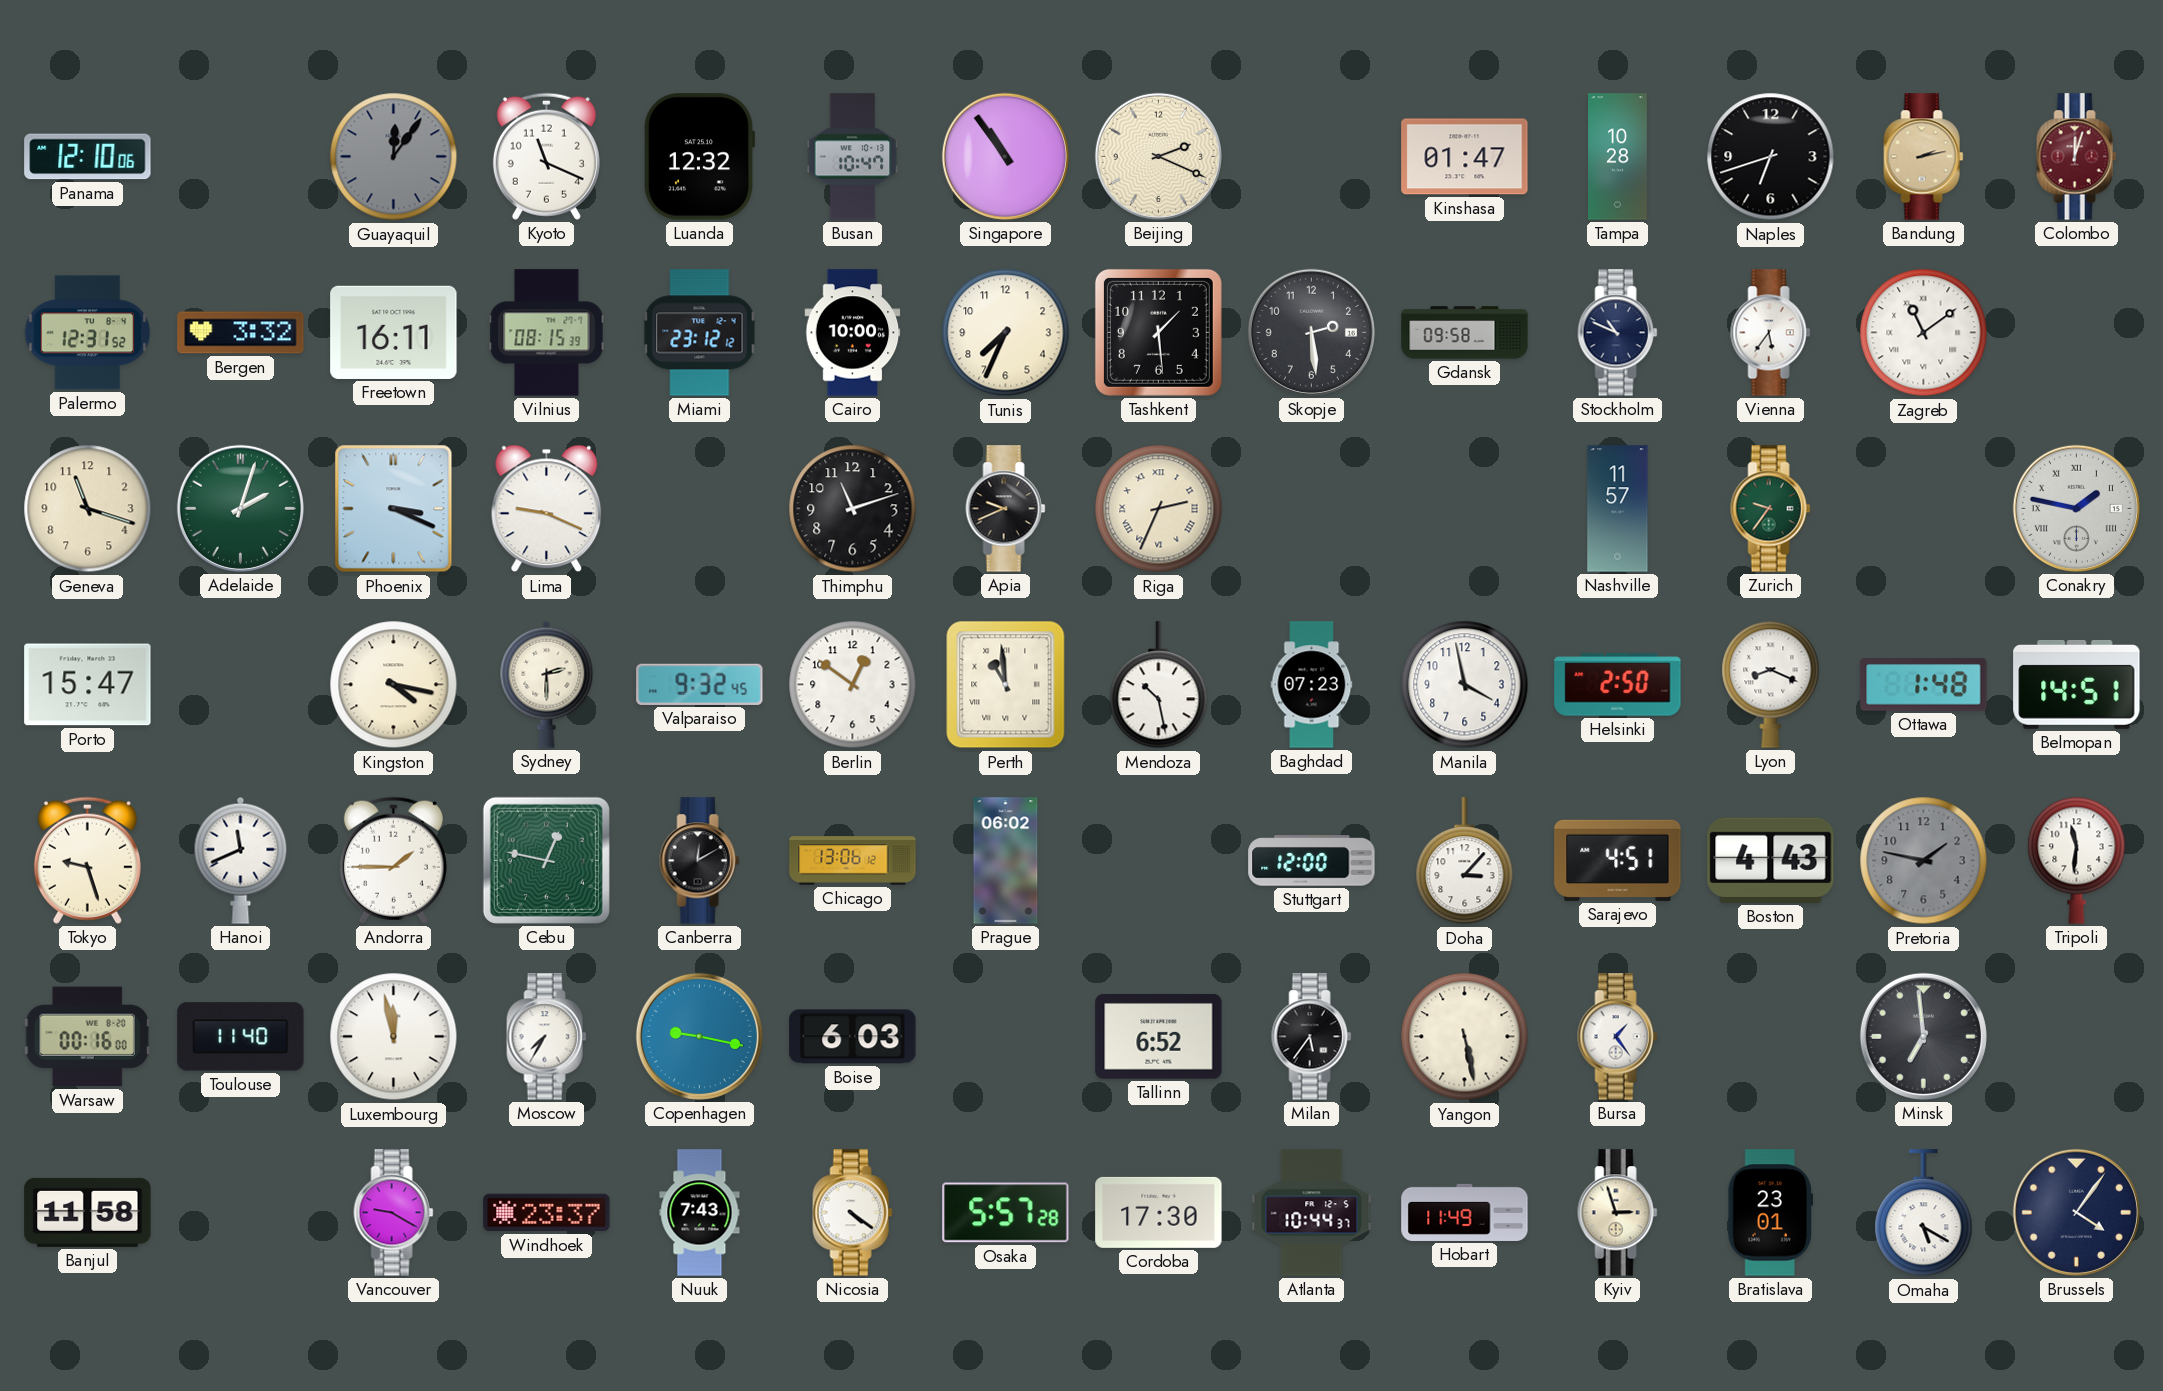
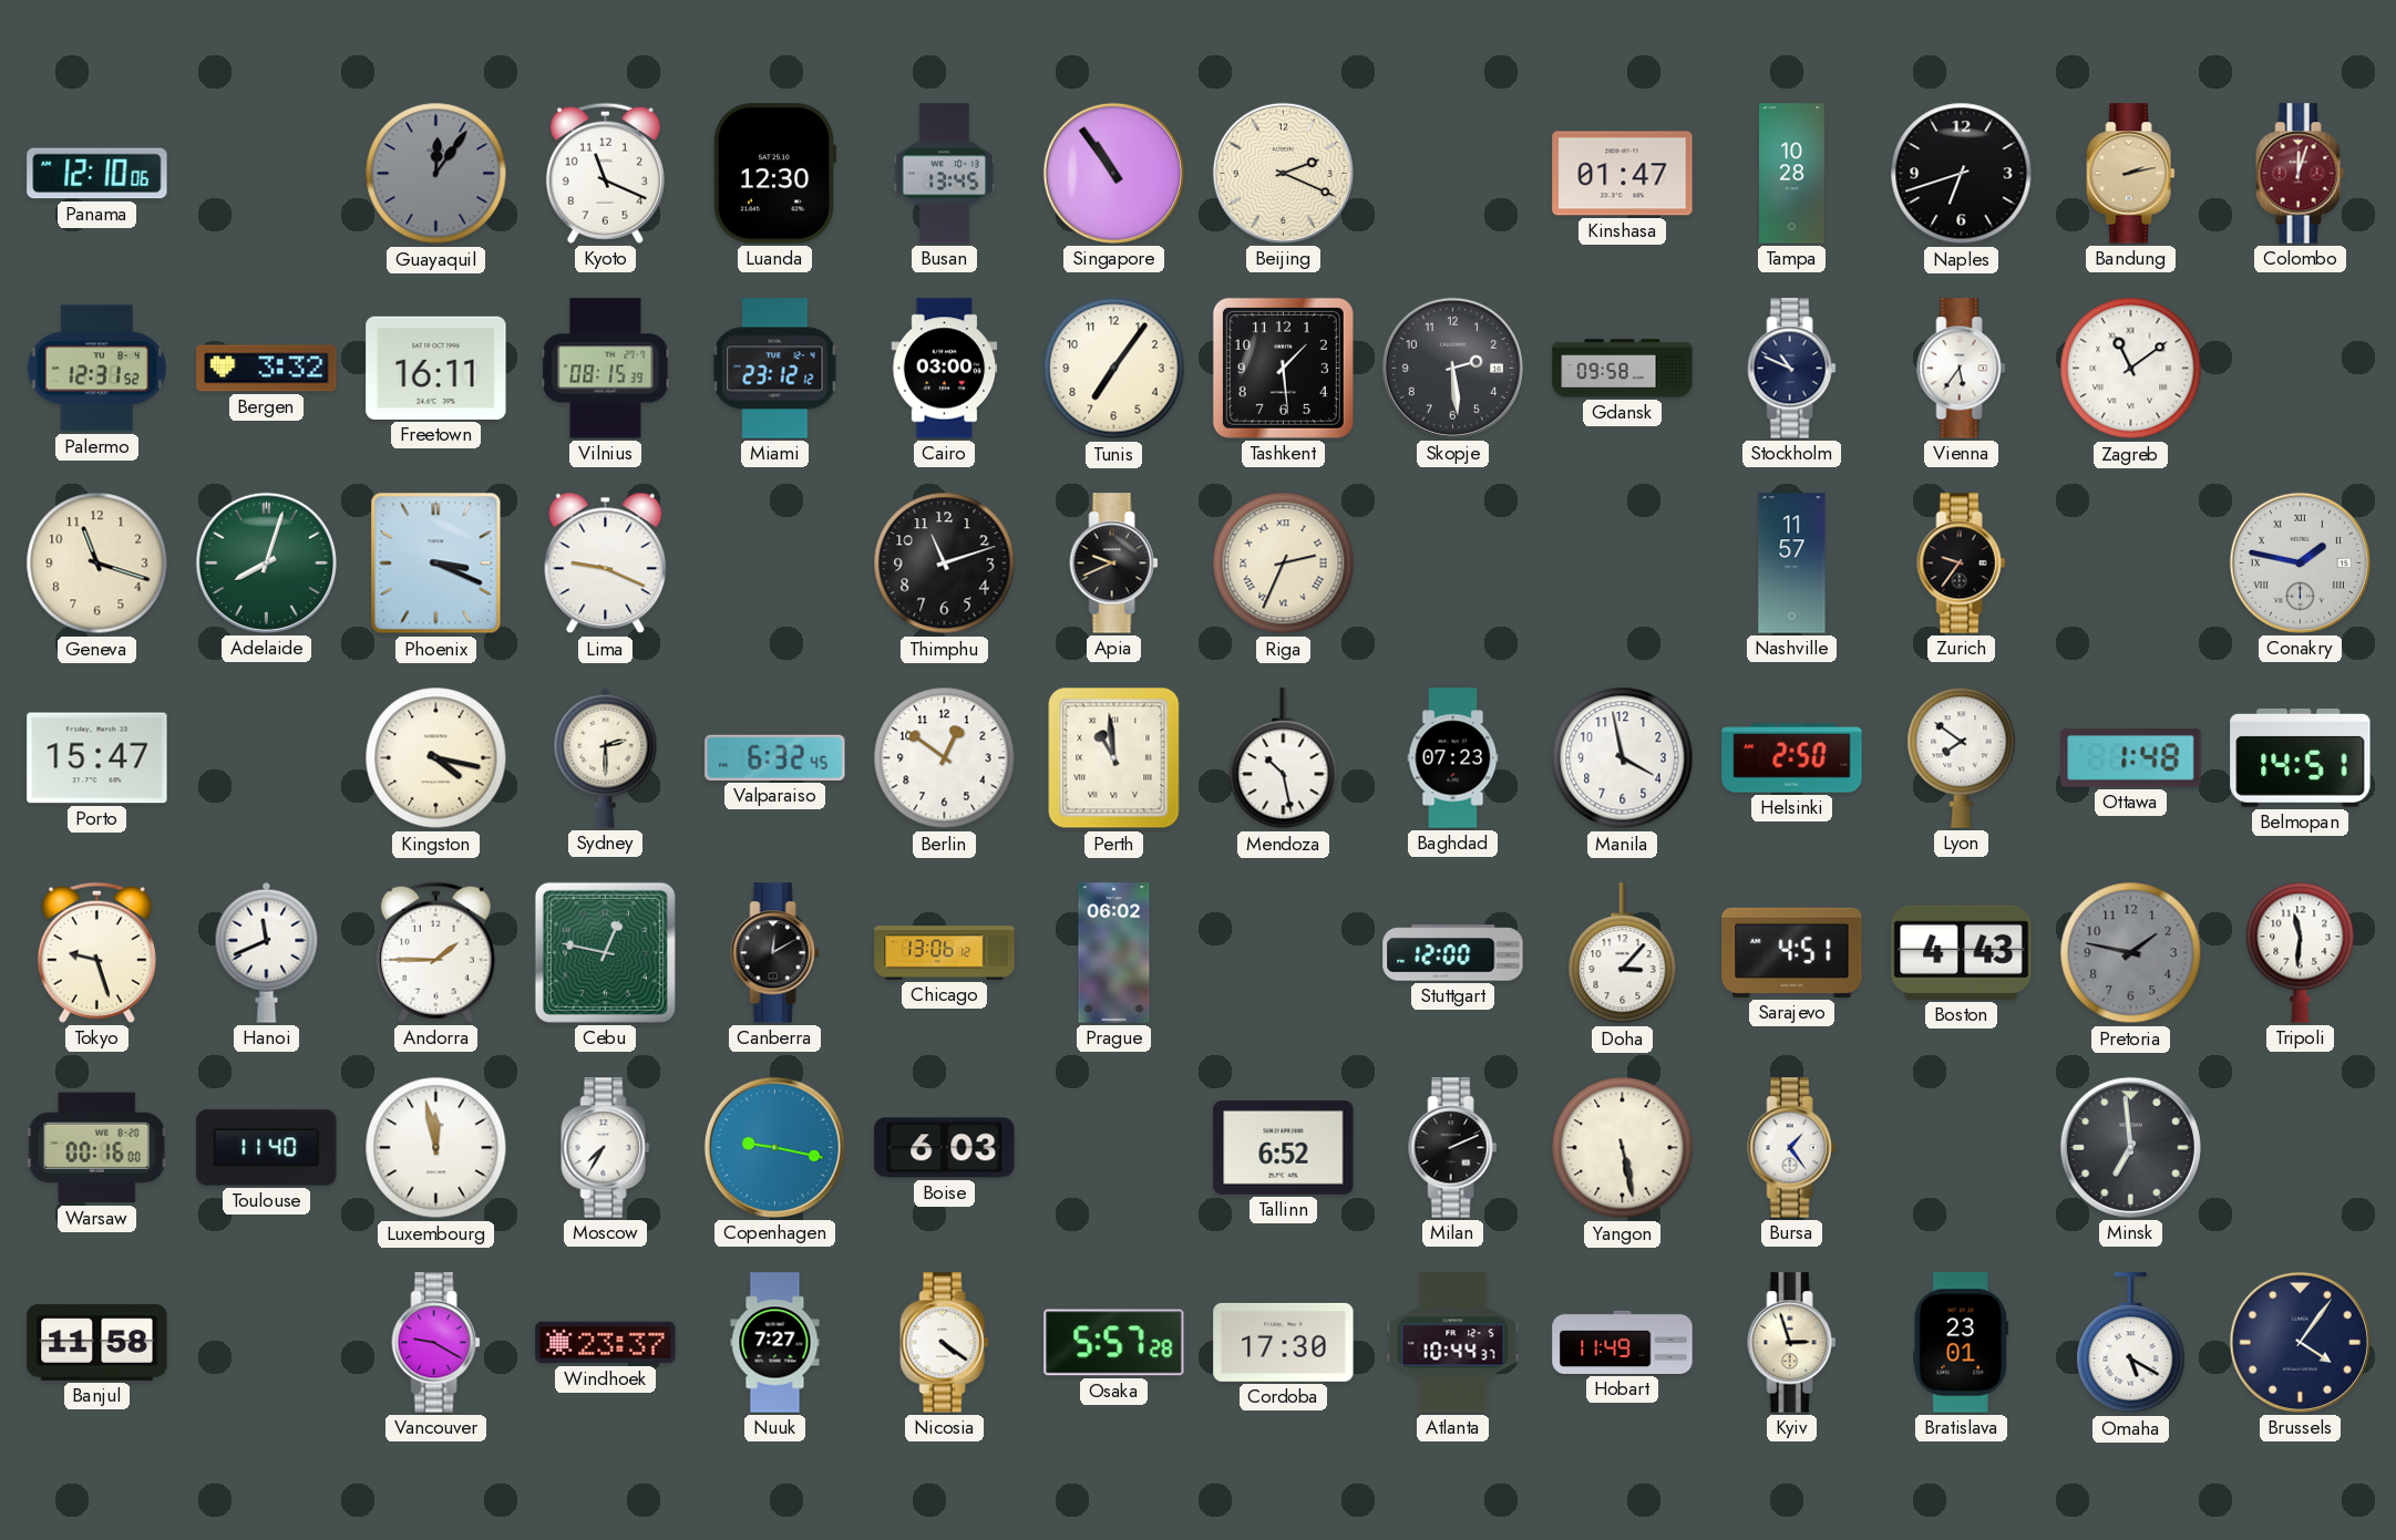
Luanda: 12:32 -> 12:30
Busan: 10:47 -> 13:45
Cairo: 10:00 -> 03:00
Tunis: 7:34 -> 7:06
Adelaide: 2:03 -> 8:03
Zurich dial: green -> black
Valparaiso: 9:32 -> 6:32
Lyon: 8:19 -> 7:51
Milan: 5:36 -> 2:11
Nuuk: 7:43 -> 7:27
